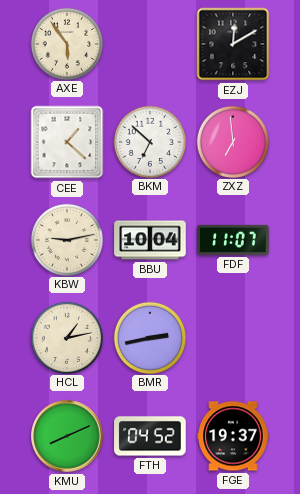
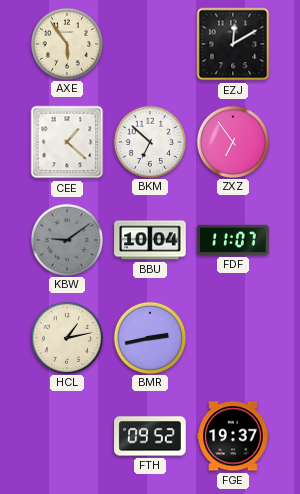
ZXZ: 6:59 -> 6:54
KBW: 9:13 -> 9:09
KBW dial: cream -> grey
KMU: 8:11 -> none
FTH: 04:52 -> 09:52
